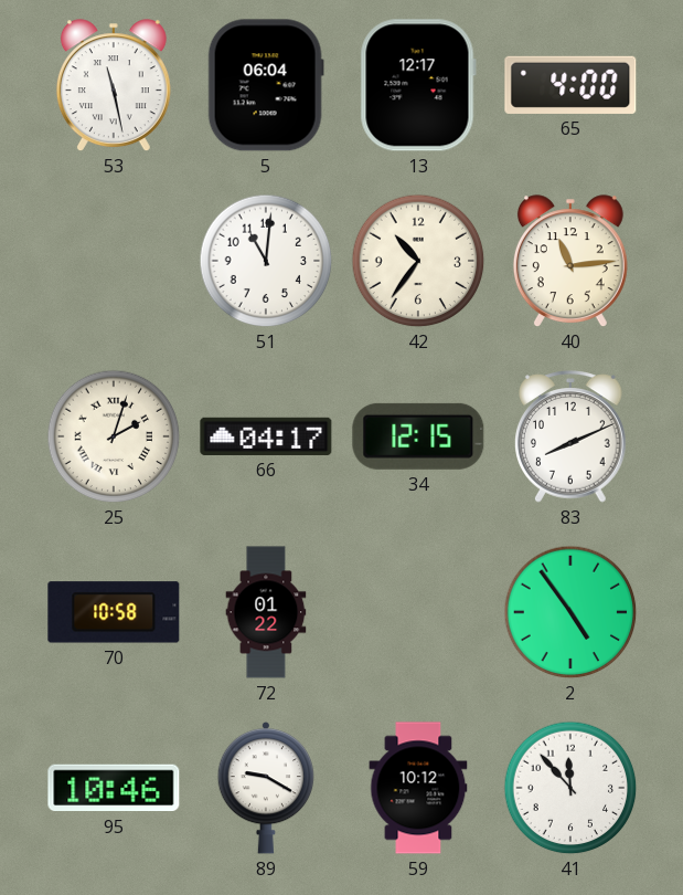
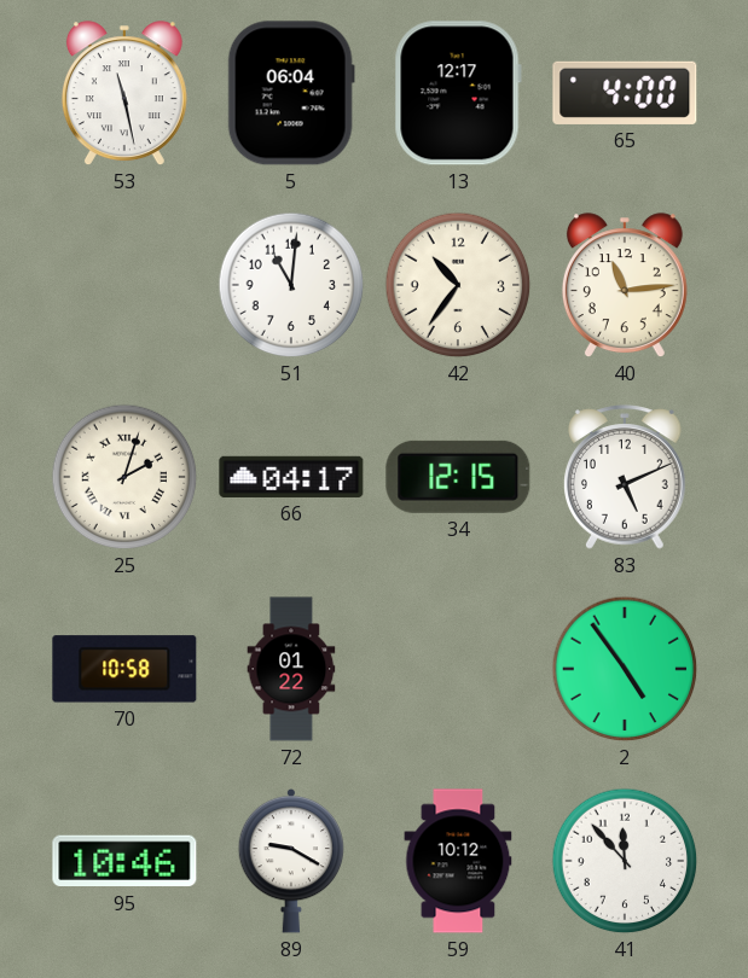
83: 8:11 -> 5:11
